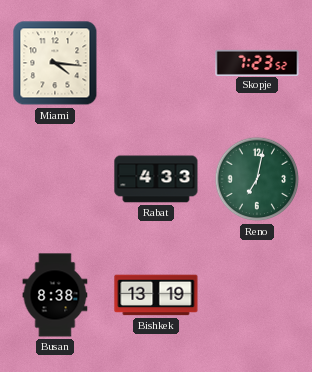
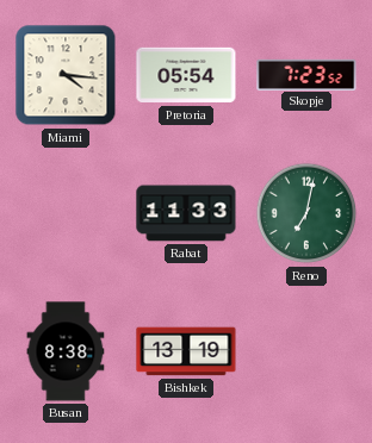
Pretoria: none -> 05:54
Rabat: 4:33 -> 11:33
